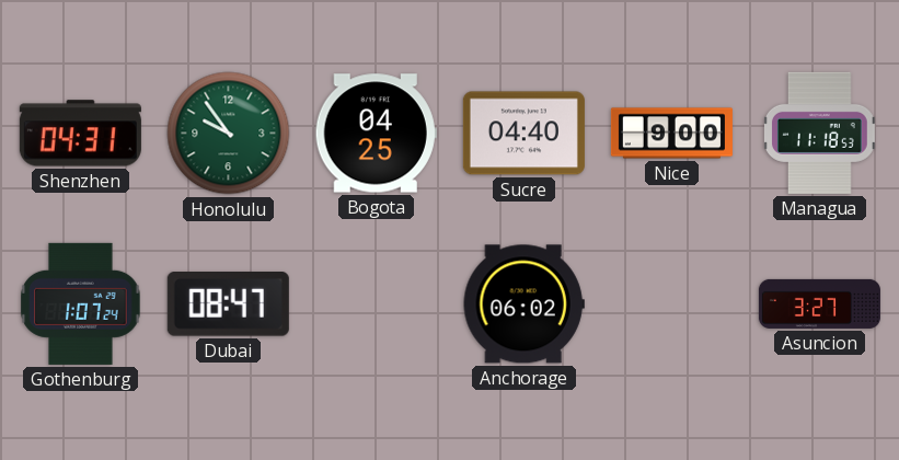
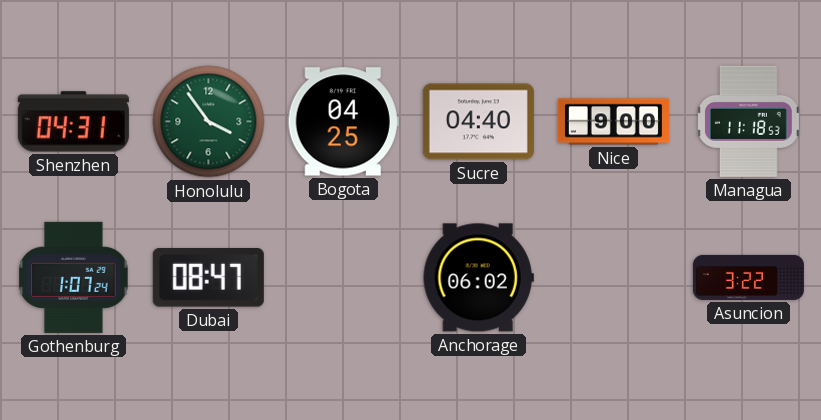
Honolulu: 9:54 -> 3:54
Asuncion: 3:27 -> 3:22
